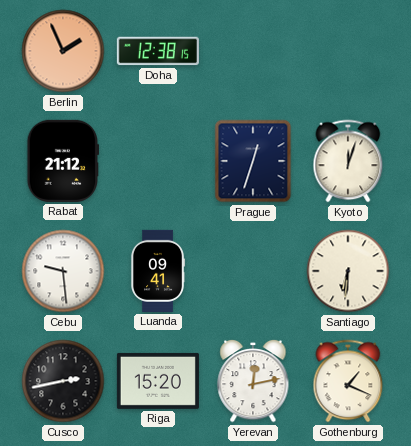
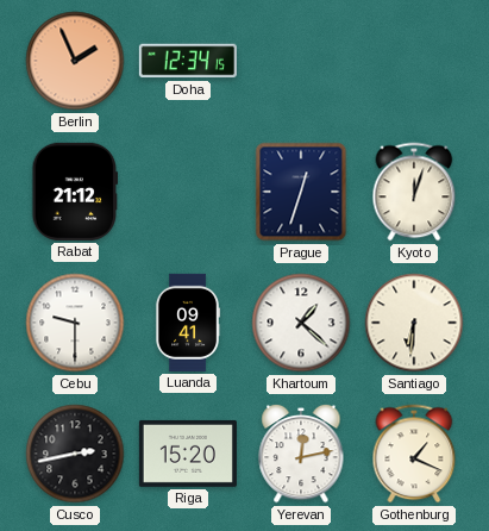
Doha: 12:38 -> 12:34
Cebu: 9:29 -> 9:30
Khartoum: none -> 1:22
